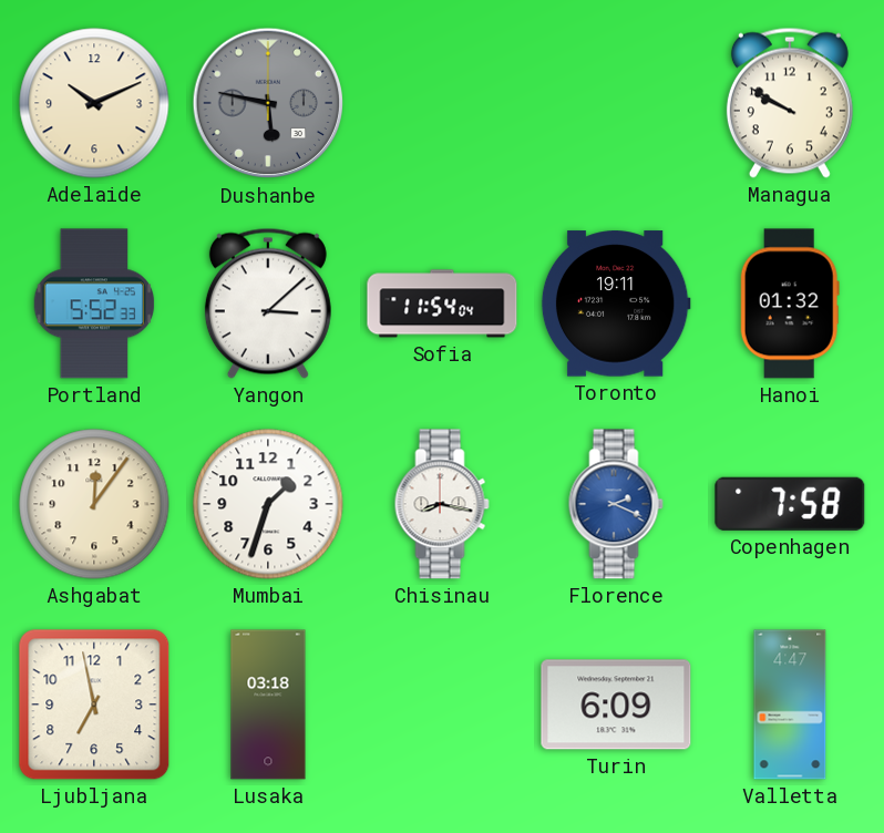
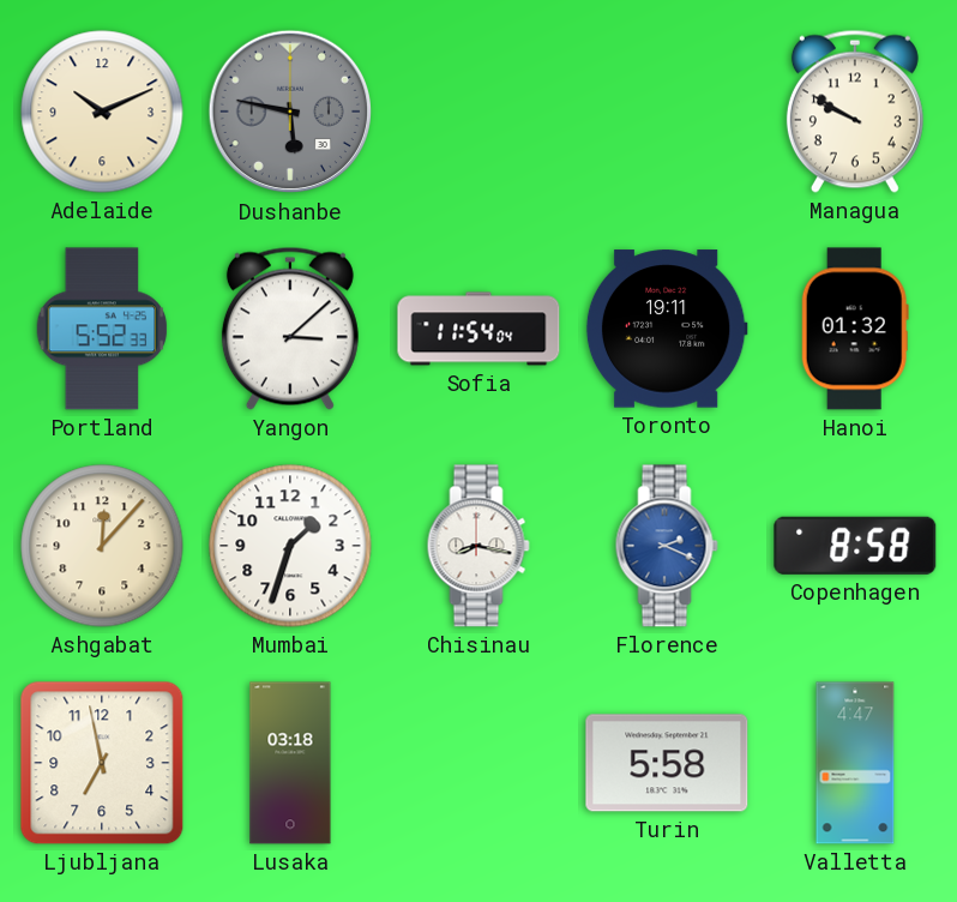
Ashgabat: 12:06 -> 12:07
Copenhagen: 7:58 -> 8:58
Turin: 6:09 -> 5:58
